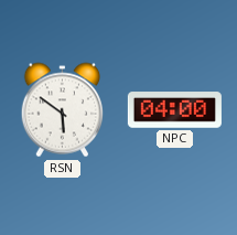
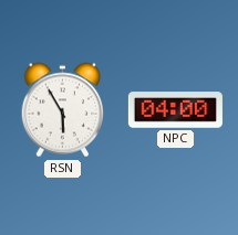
RSN: 5:51 -> 5:55
